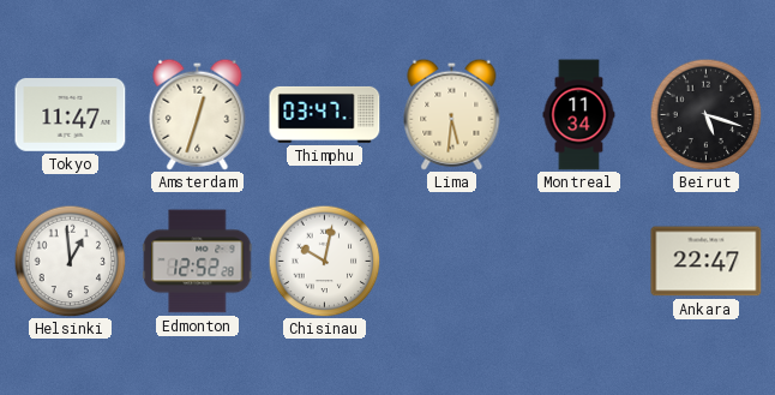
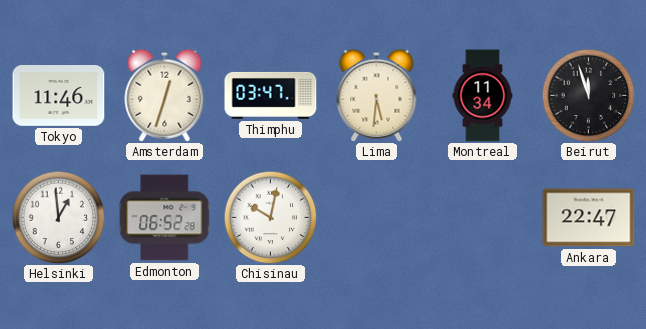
Tokyo: 11:47 -> 11:46
Beirut: 5:18 -> 11:57
Edmonton: 12:52 -> 06:52
